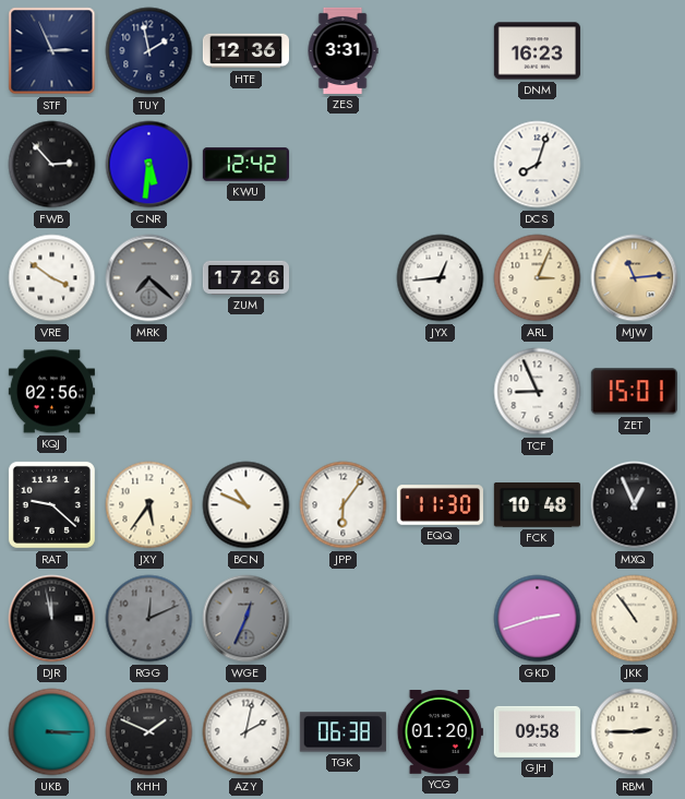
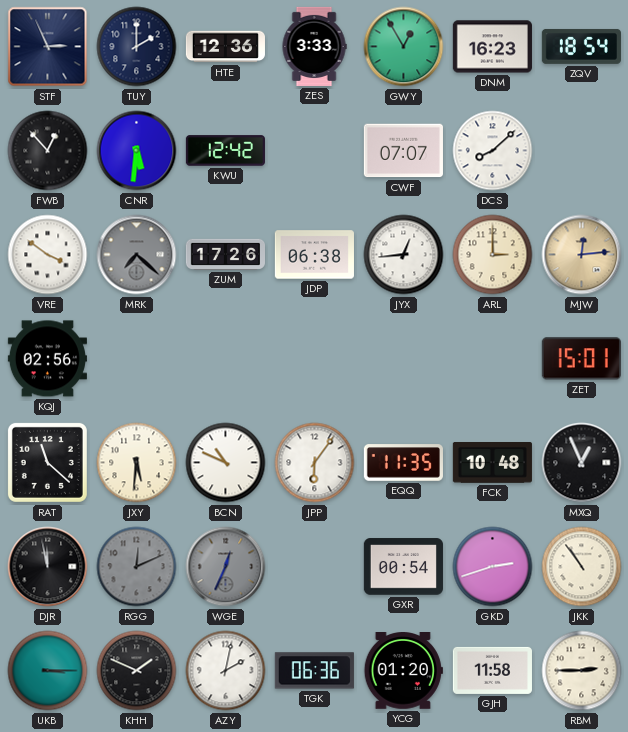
TUY: 1:58 -> 2:00
ZES: 3:31 -> 3:33
GWY: none -> 12:55
ZQV: none -> 18:54
FWB: 2:53 -> 12:53
CWF: none -> 07:07
DCS: 8:03 -> 8:08
JDP: none -> 06:38
ARL: 3:04 -> 3:00
MJW: 11:14 -> 12:14
TCF: 8:56 -> none
RAT: 9:22 -> 11:22
JXY: 5:36 -> 5:31
EQQ: 11:30 -> 11:35
GXR: none -> 00:54
TGK: 06:38 -> 06:36
GJH: 09:58 -> 11:58
